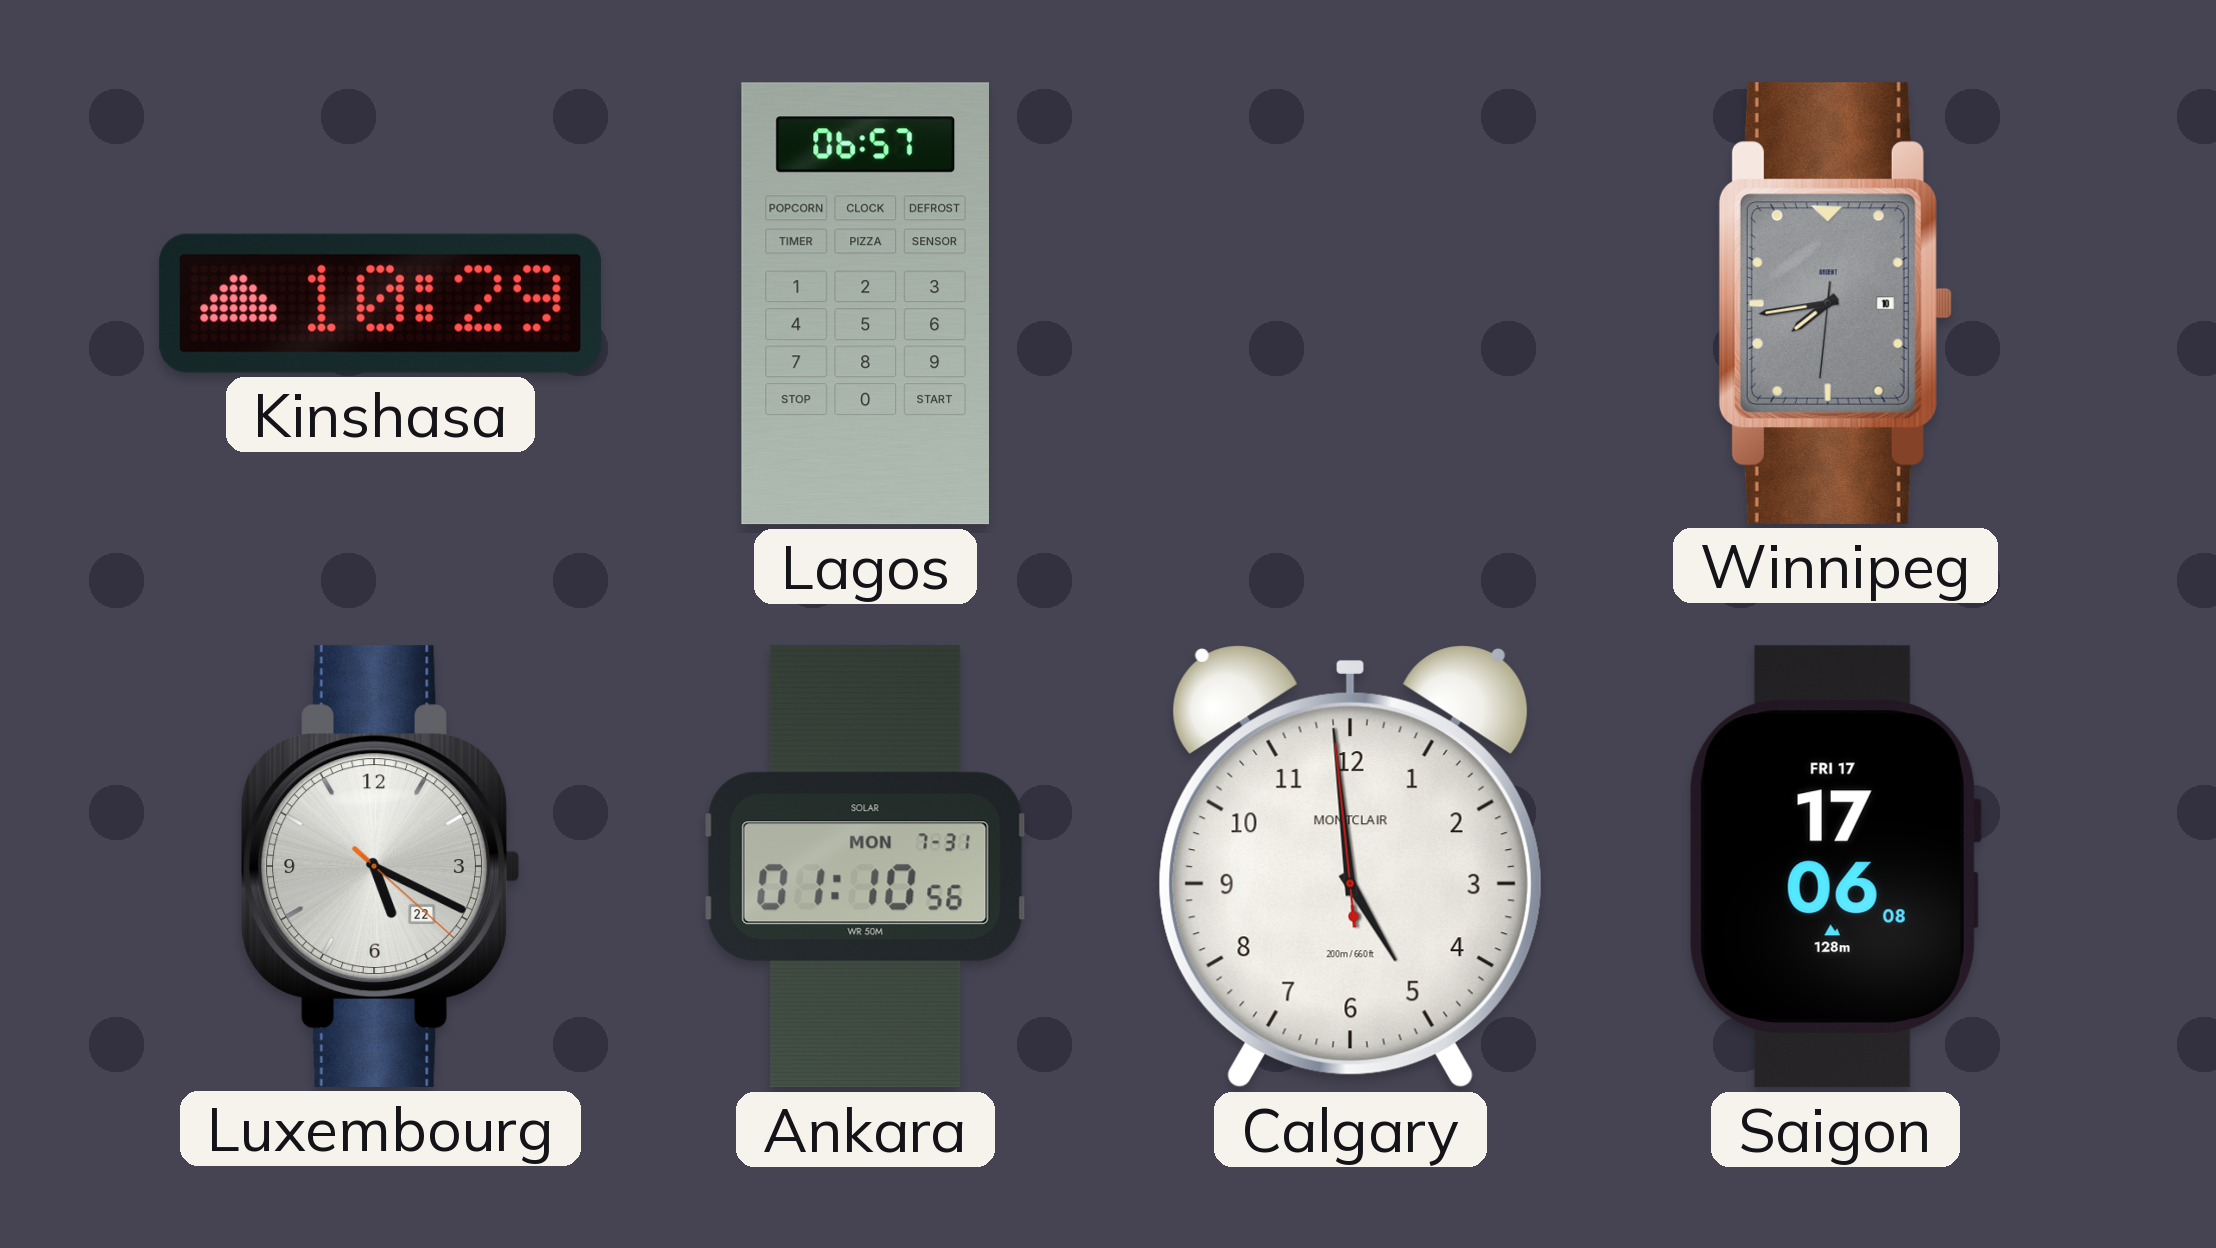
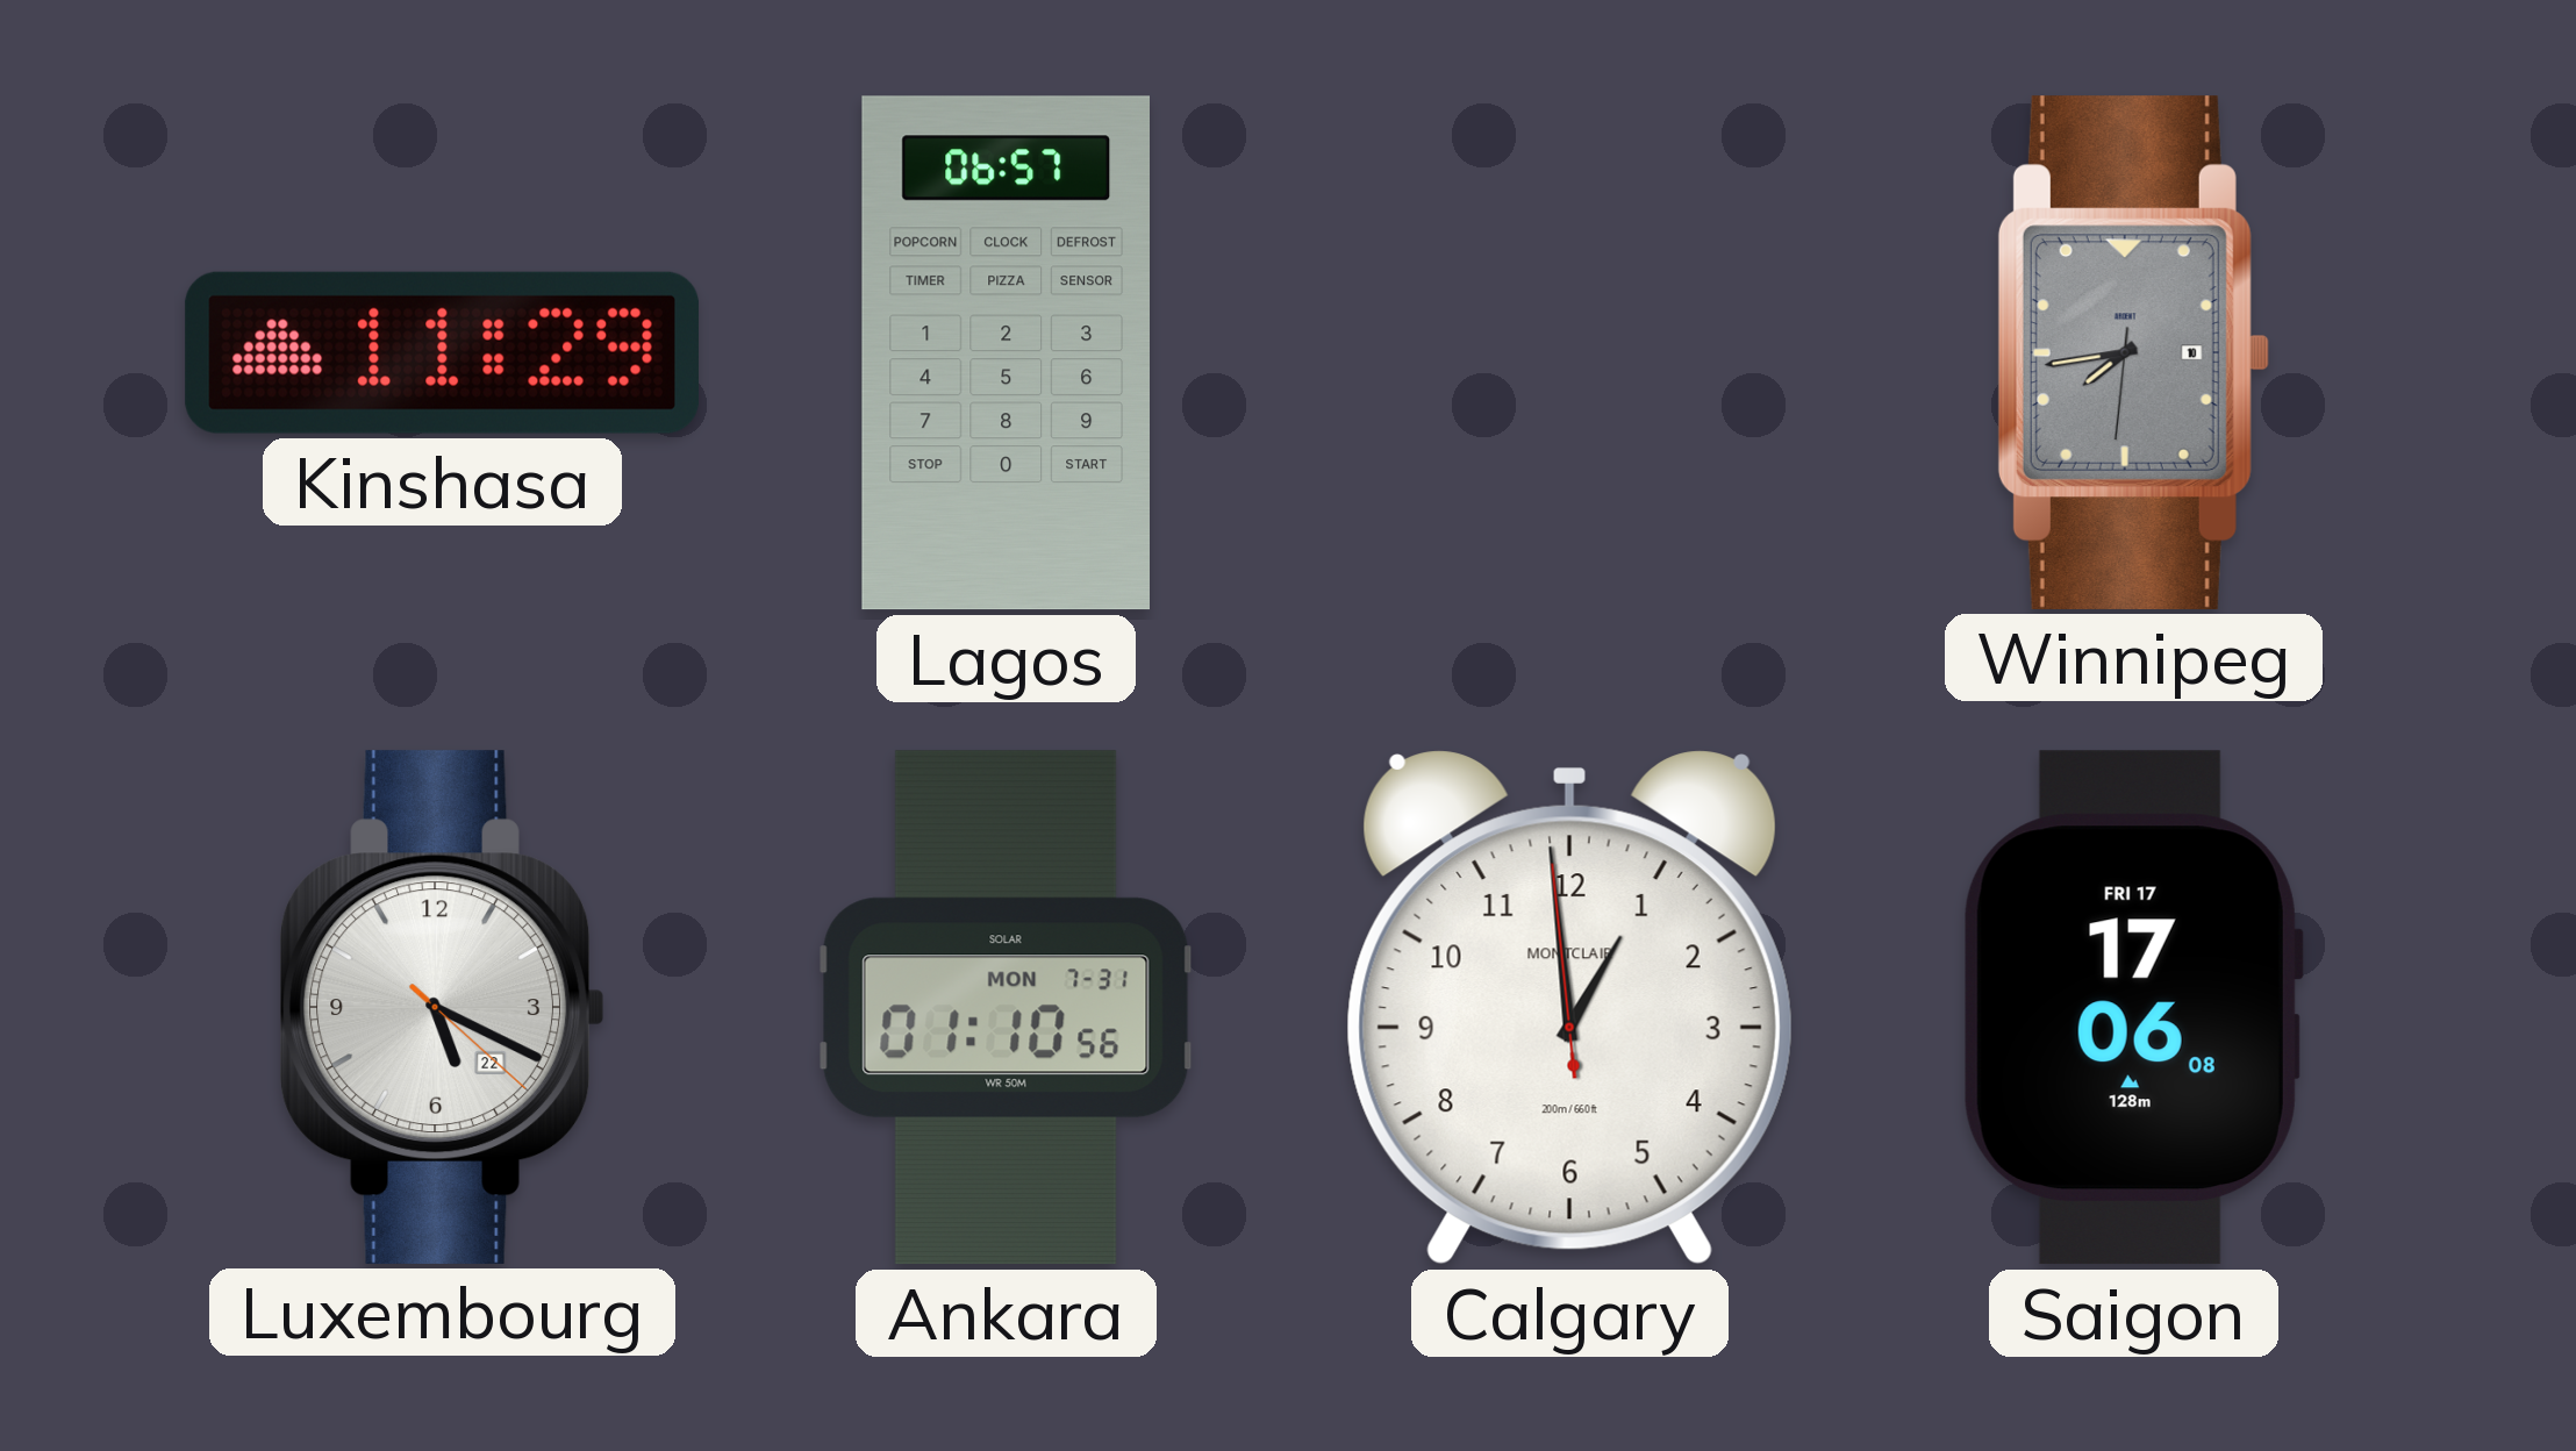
Kinshasa: 10:29 -> 11:29
Calgary: 4:58 -> 12:58
